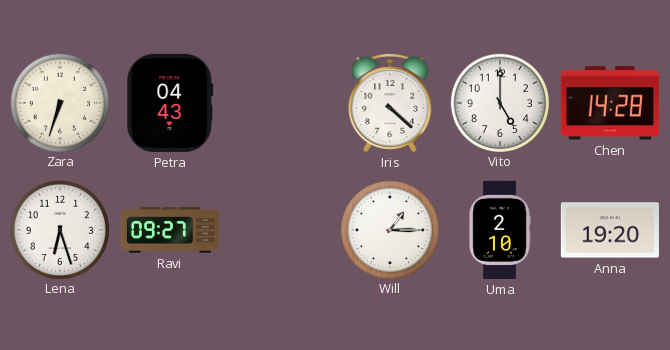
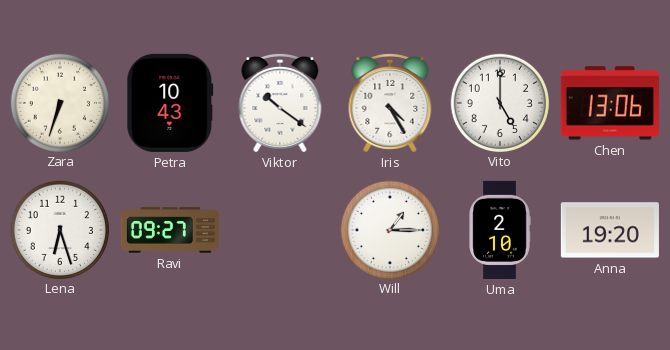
Petra: 04:43 -> 10:43
Viktor: none -> 10:21
Iris: 4:22 -> 4:25
Chen: 14:28 -> 13:06
